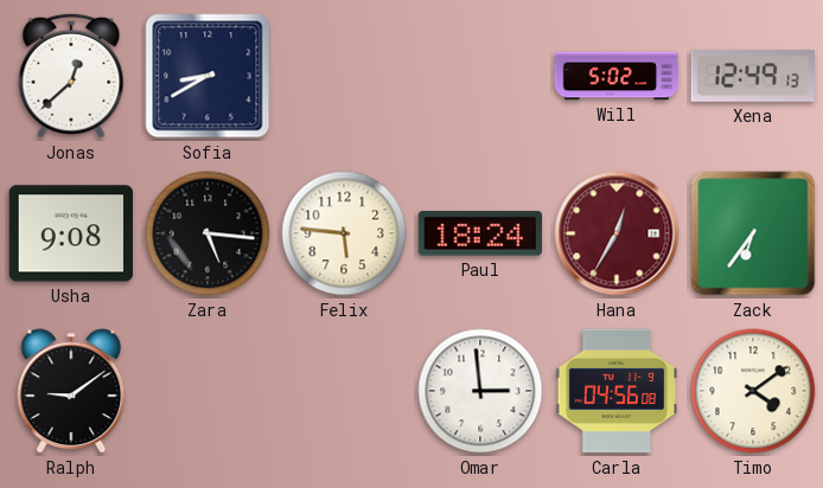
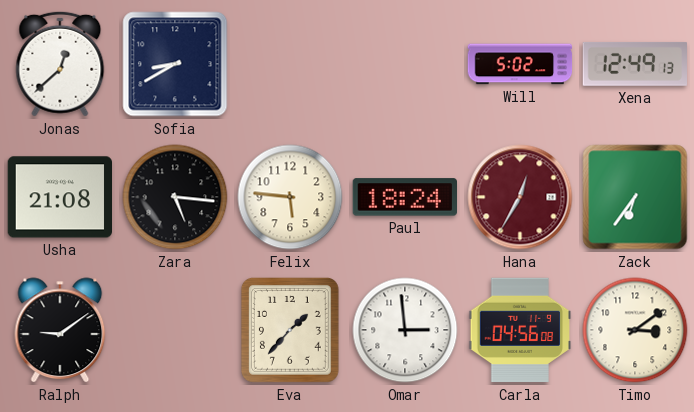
Usha: 9:08 -> 21:08
Eva: none -> 1:37
Timo: 4:09 -> 3:09
